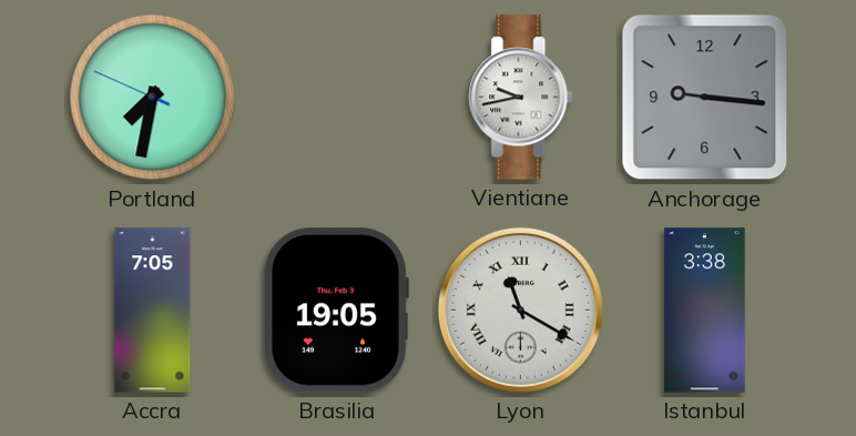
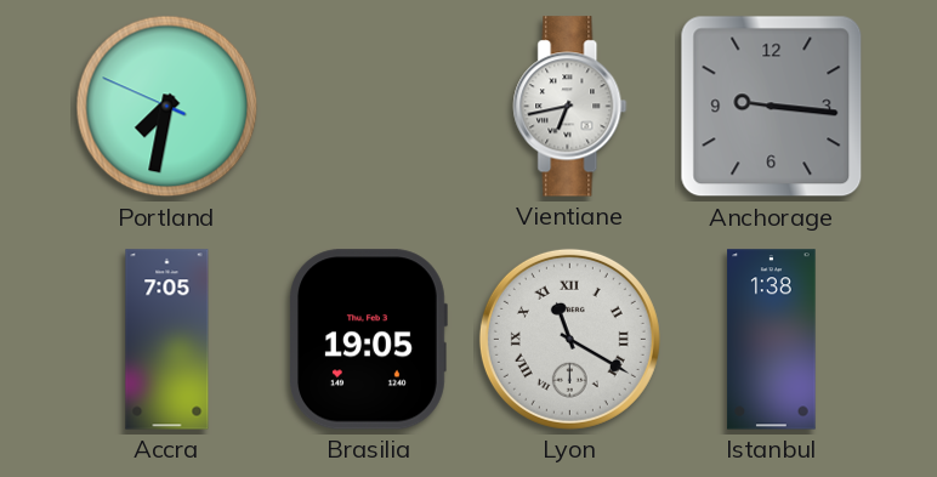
Vientiane: 9:43 -> 6:43
Istanbul: 3:38 -> 1:38
